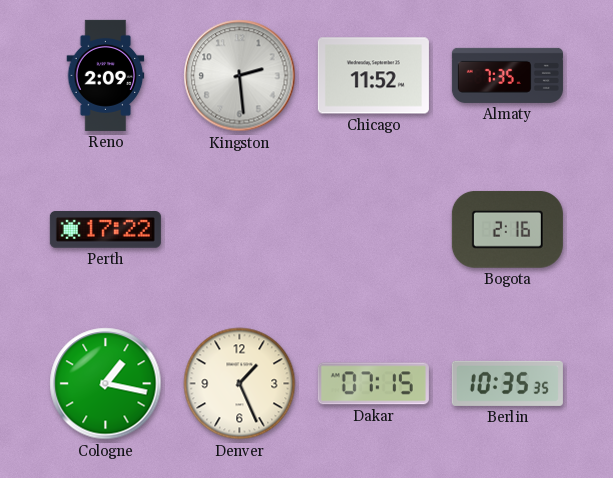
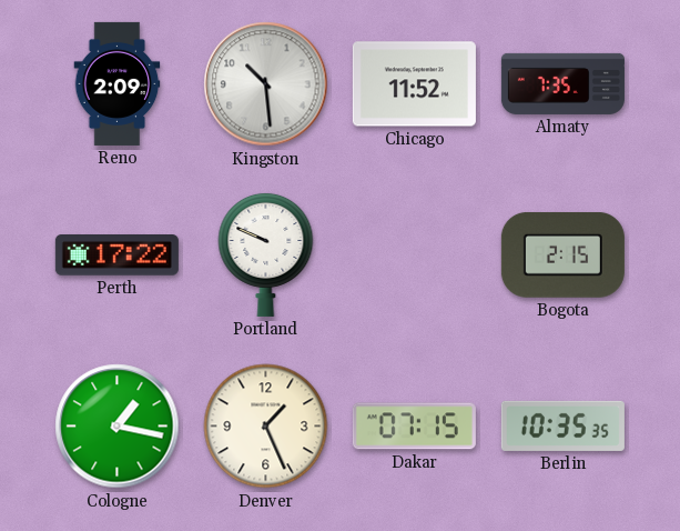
Kingston: 2:29 -> 10:29
Portland: none -> 9:49
Bogota: 2:16 -> 2:15
